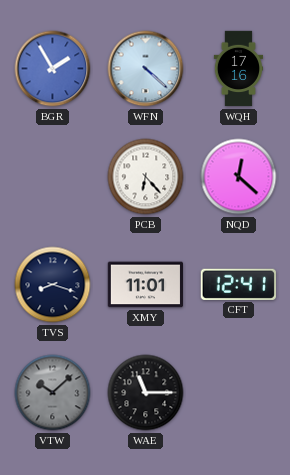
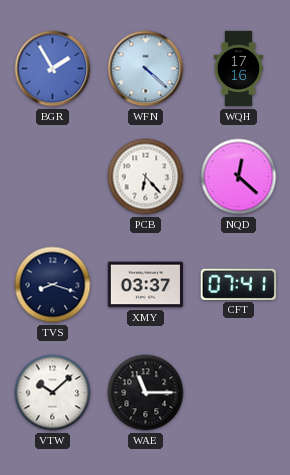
XMY: 11:01 -> 03:37
CFT: 12:41 -> 07:41
VTW dial: grey -> white
